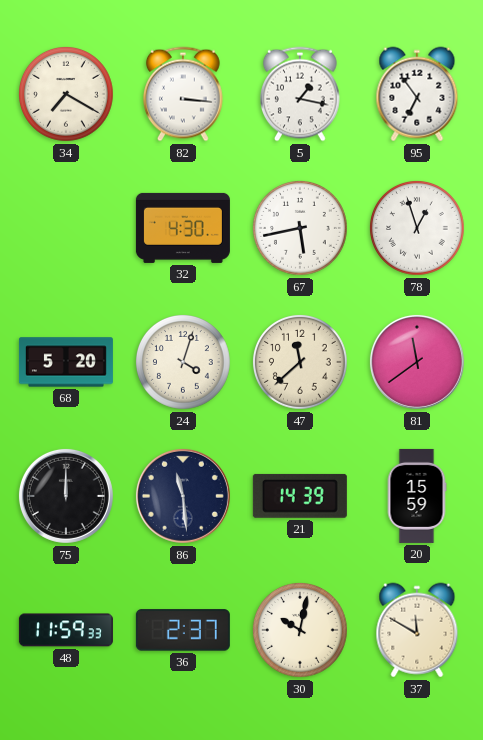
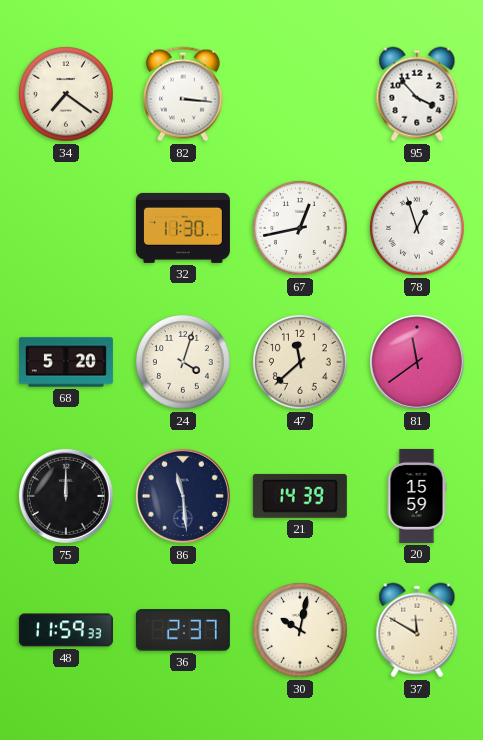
34: 7:20 -> 7:21
5: 1:17 -> none
95: 6:54 -> 3:53
32: 4:30 -> 11:30
67: 5:43 -> 12:43
